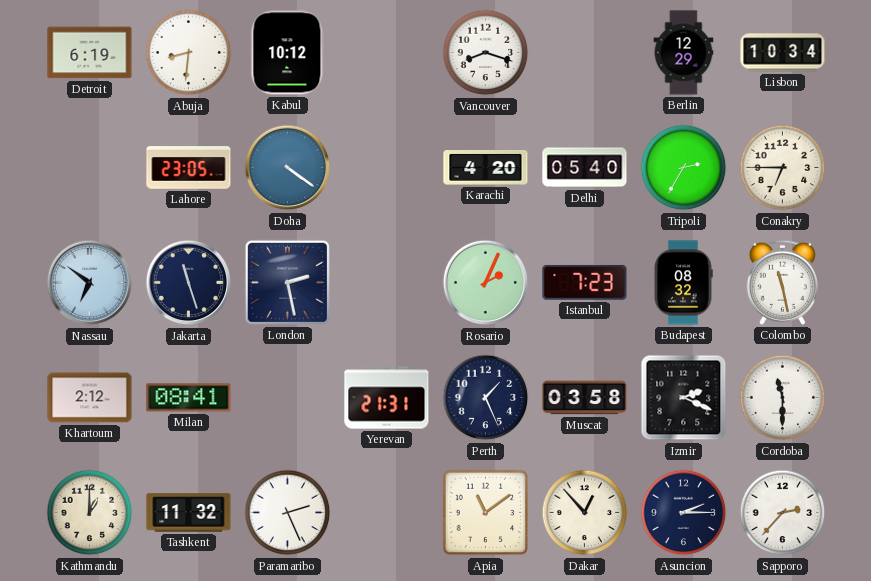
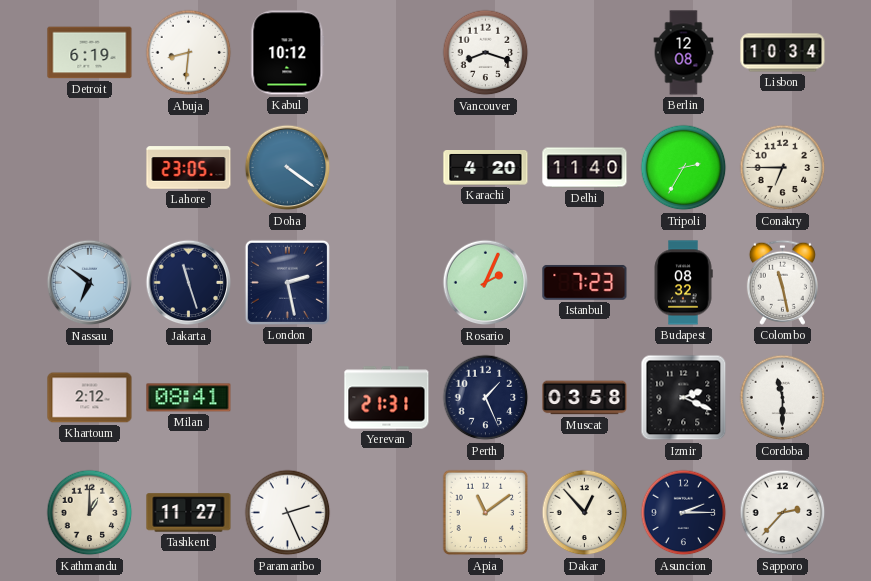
Berlin: 12:29 -> 12:08
Delhi: 05:40 -> 11:40
Tashkent: 11:32 -> 11:27
